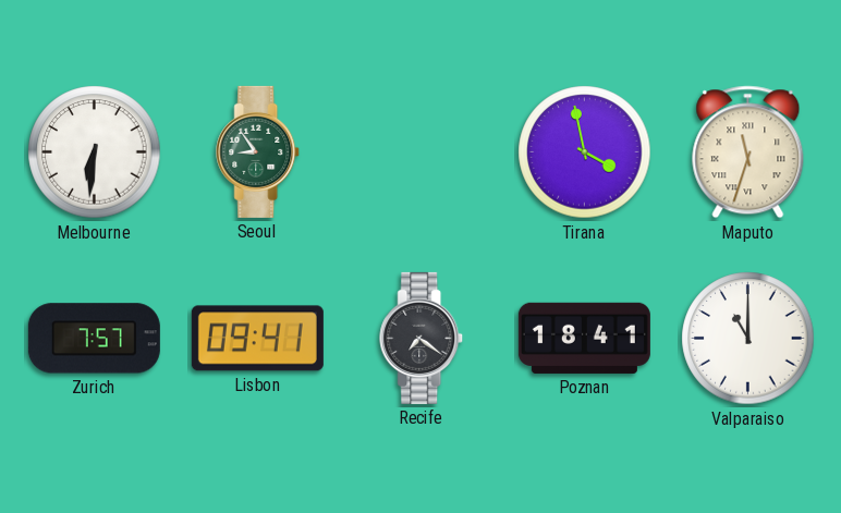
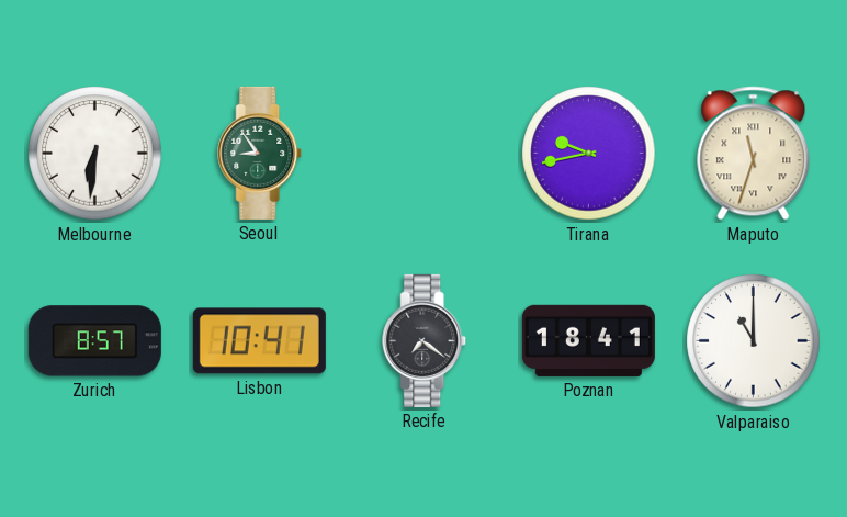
Tirana: 3:58 -> 9:43
Zurich: 7:57 -> 8:57
Lisbon: 09:41 -> 10:41
